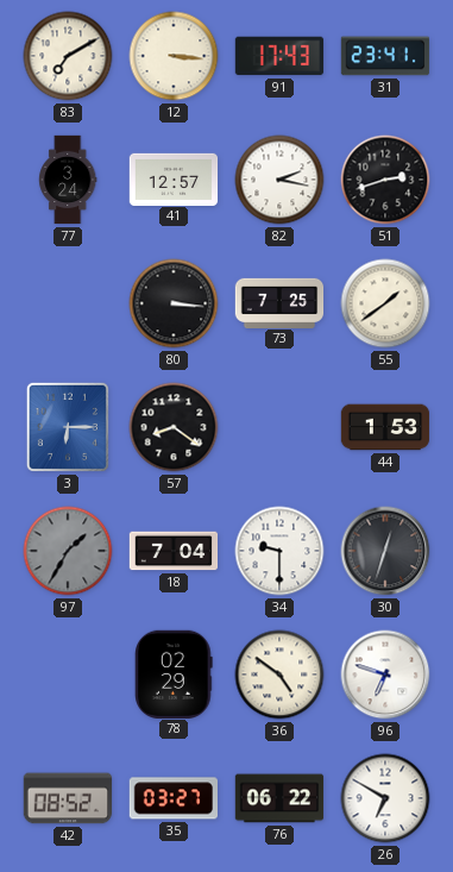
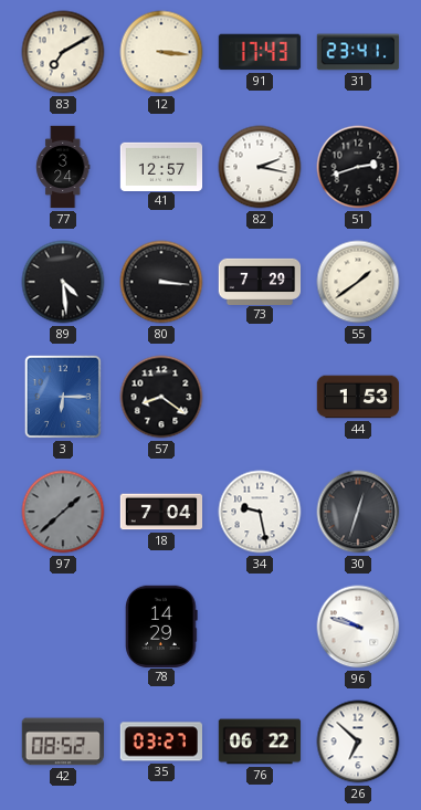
89: none -> 4:29
73: 7:25 -> 7:29
97: 1:35 -> 1:38
34: 9:30 -> 9:28
78: 02:29 -> 14:29
36: 4:51 -> none
96: 6:48 -> 9:48
26: 6:50 -> 6:52
